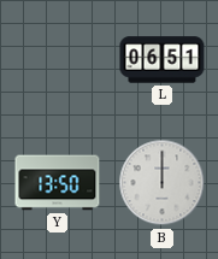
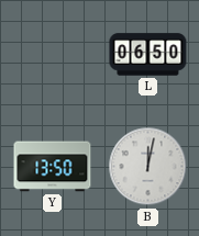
L: 06:51 -> 06:50
B: 12:00 -> 12:02
